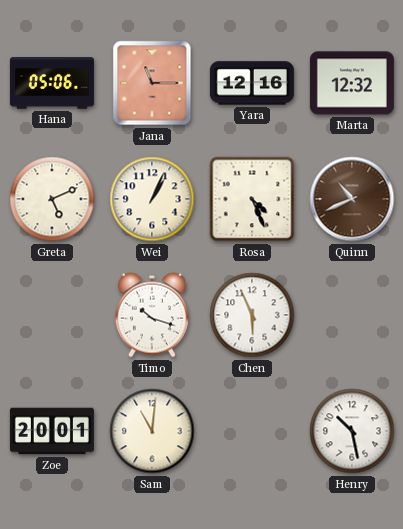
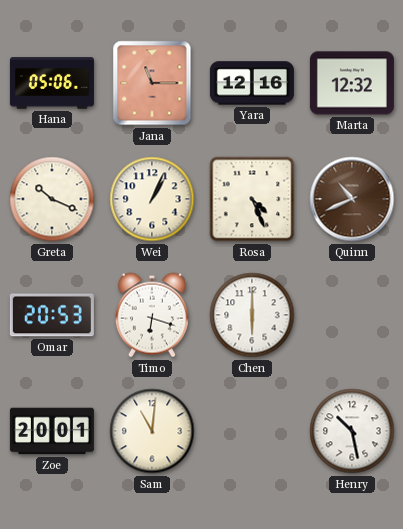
Greta: 5:11 -> 10:19
Omar: none -> 20:53
Timo: 10:18 -> 6:18
Chen: 5:56 -> 6:00
